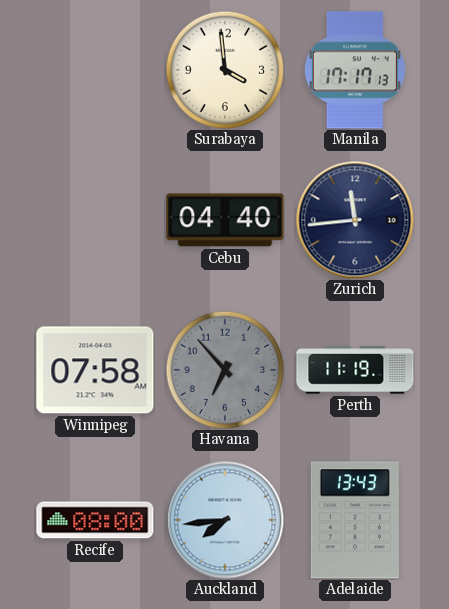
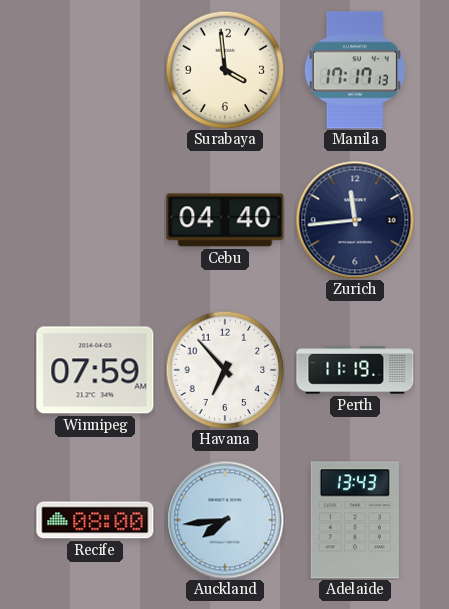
Winnipeg: 07:58 -> 07:59
Havana dial: grey -> white
